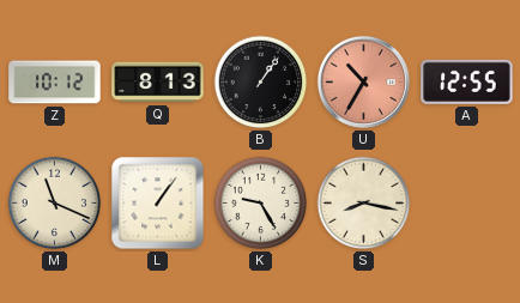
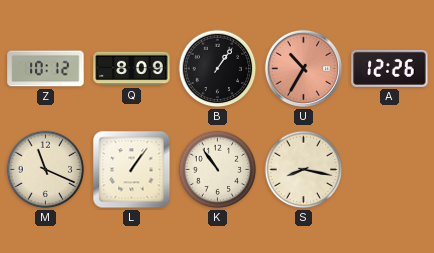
Q: 8:13 -> 8:09
A: 12:55 -> 12:26
K: 9:25 -> 10:54
